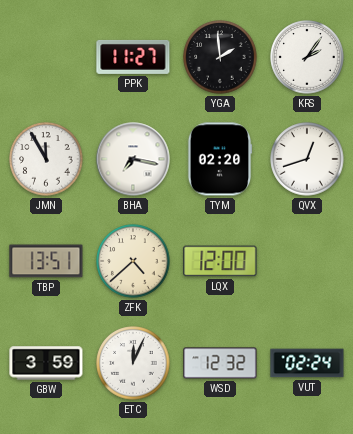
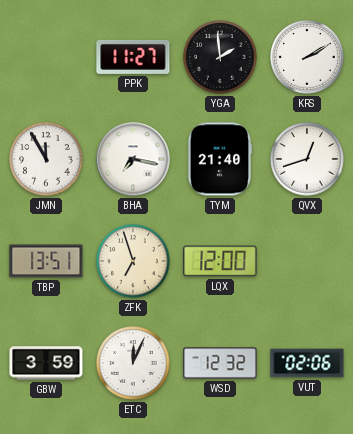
KRS: 2:06 -> 2:10
TYM: 02:20 -> 21:40
ZFK: 4:38 -> 6:57
VUT: 02:24 -> 02:06
